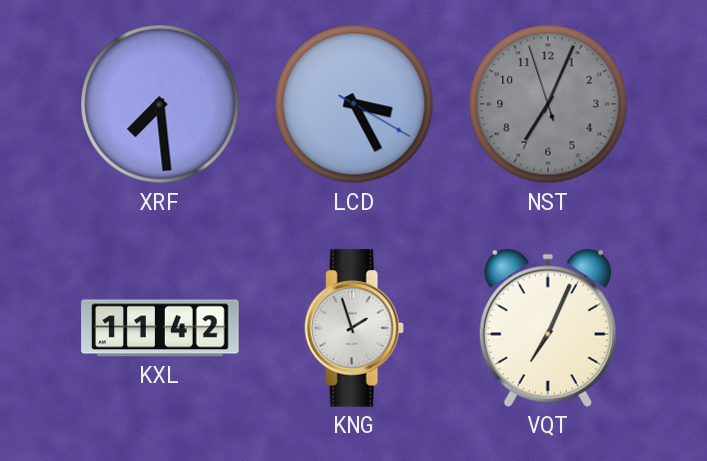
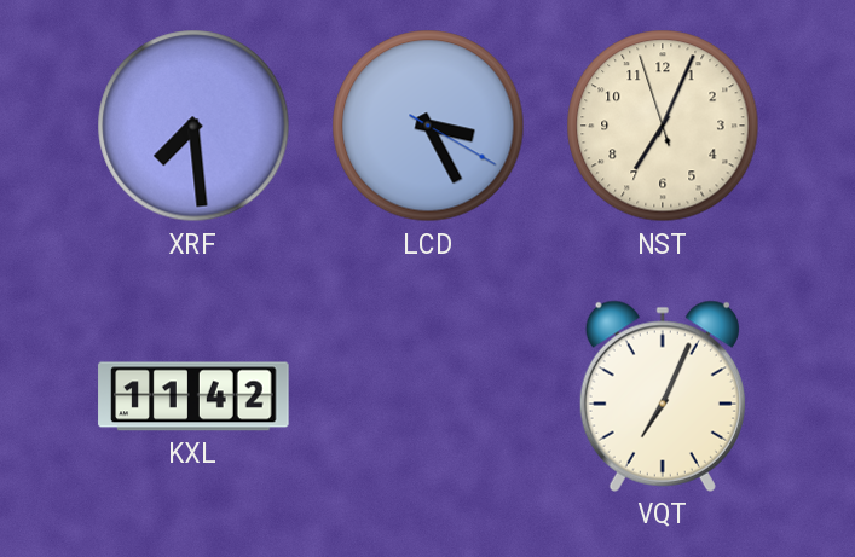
NST dial: grey -> cream
KNG: 1:57 -> none
